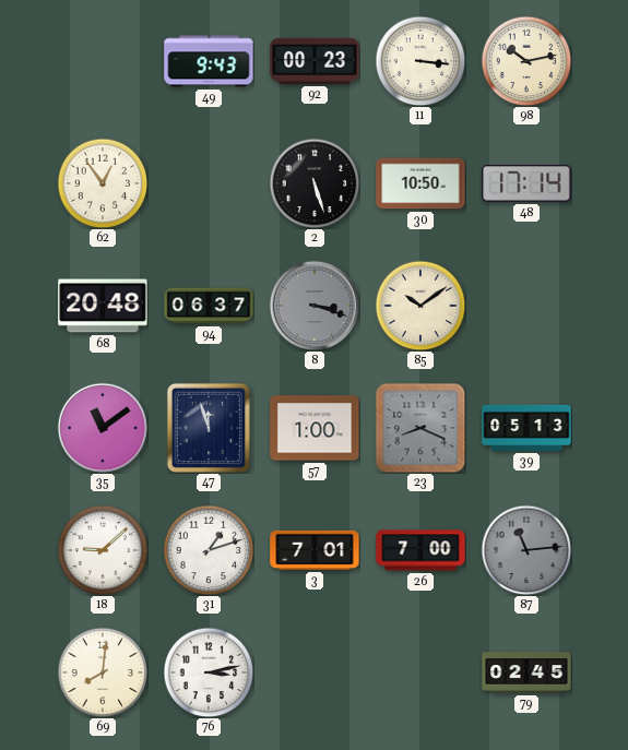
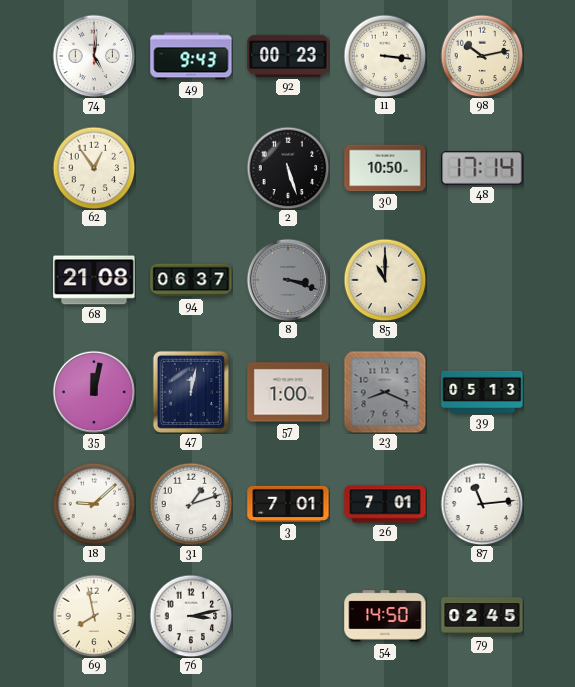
74: none -> 5:01
68: 20:48 -> 21:08
85: 10:09 -> 11:00
35: 11:09 -> 12:02
47: 11:57 -> 12:02
26: 7:00 -> 7:01
87 dial: grey -> white
69: 8:01 -> 7:58
54: none -> 14:50
